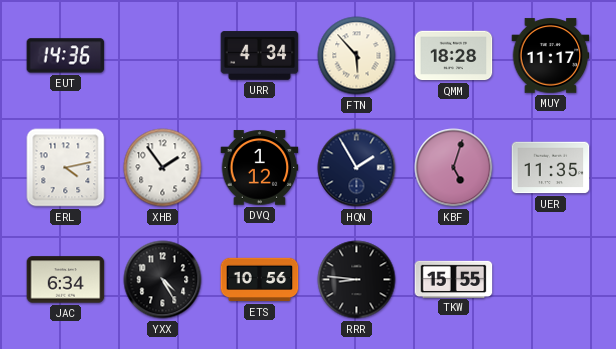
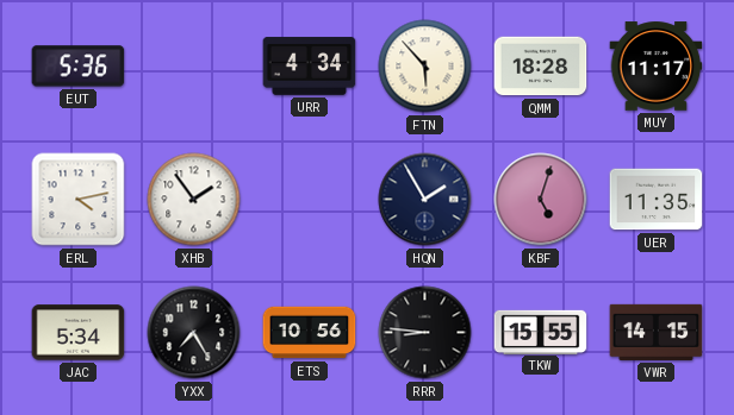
EUT: 14:36 -> 5:36
DVQ: 1:12 -> none
JAC: 6:34 -> 5:34
YXX: 4:25 -> 7:25
VWR: none -> 14:15
